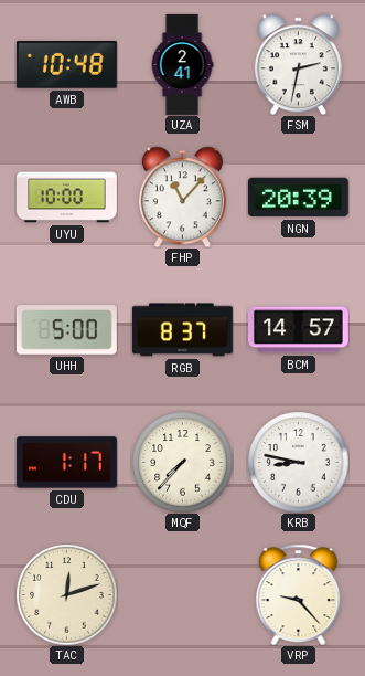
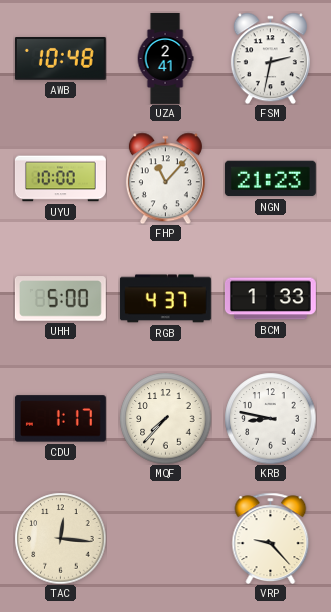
NGN: 20:39 -> 21:23
RGB: 8:37 -> 4:37
BCM: 14:57 -> 1:33
TAC: 12:12 -> 12:16
